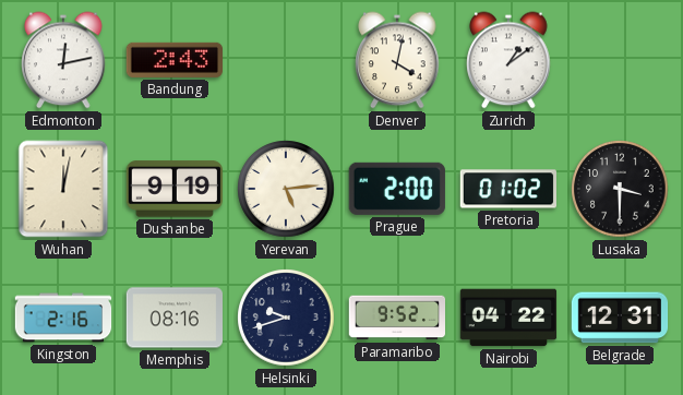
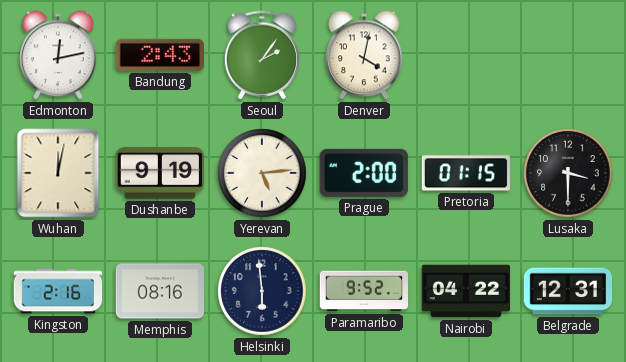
Seoul: none -> 2:06
Zurich: 1:09 -> none
Pretoria: 01:02 -> 01:15
Helsinki: 9:42 -> 5:59
